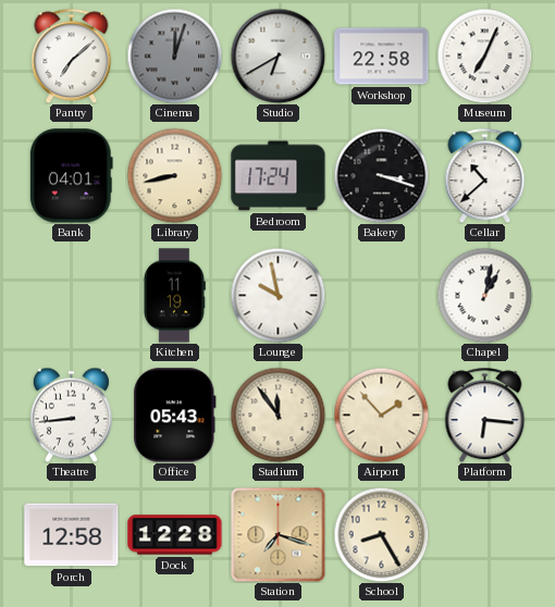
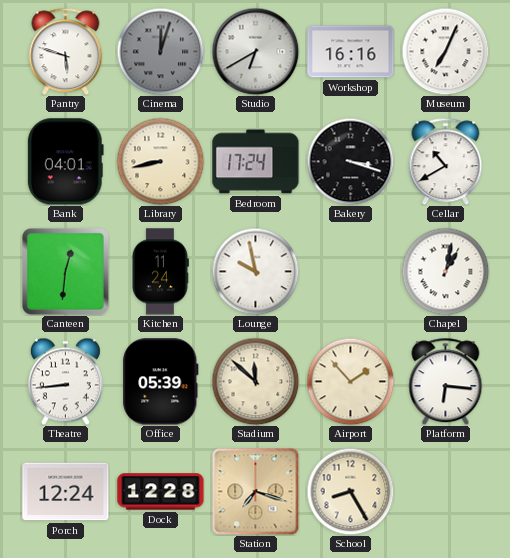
Pantry: 7:08 -> 5:48
Workshop: 22:58 -> 16:16
Cellar: 10:38 -> 10:40
Canteen: none -> 12:31
Kitchen: 11:19 -> 11:24
Office: 05:43 -> 05:39
Stadium: 11:54 -> 11:52
Porch: 12:58 -> 12:24
